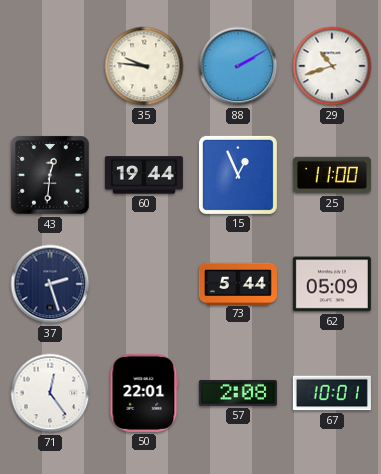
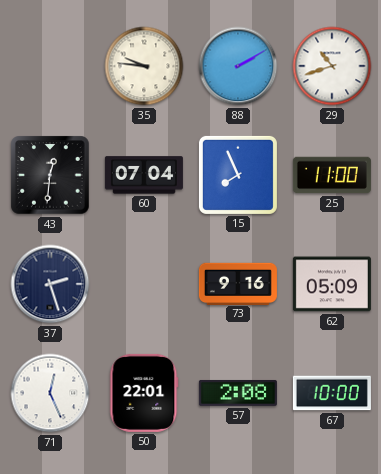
60: 19:44 -> 07:04
15: 12:56 -> 7:56
73: 5:44 -> 9:16
71: 12:24 -> 12:26
67: 10:01 -> 10:00
